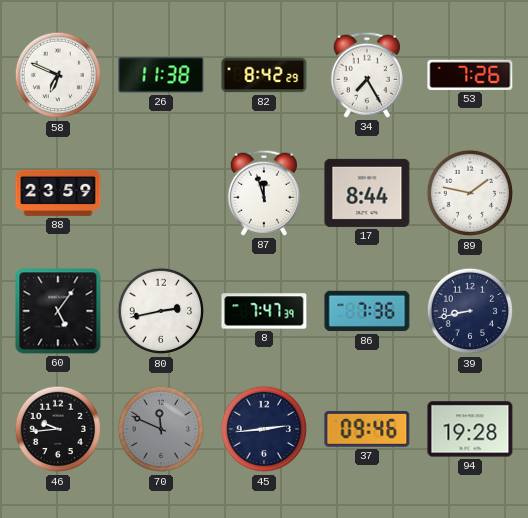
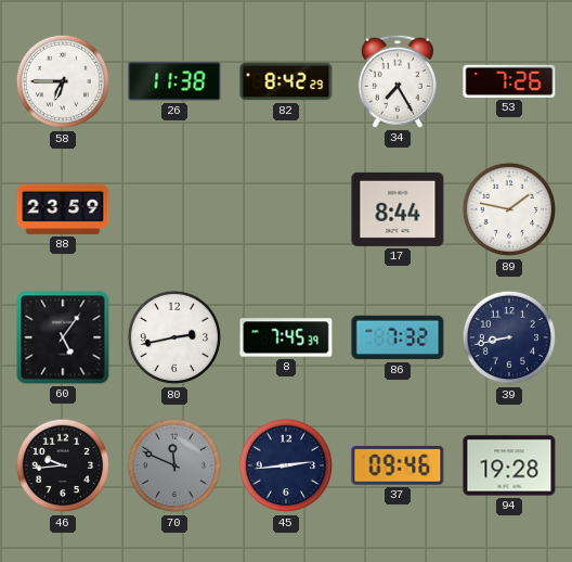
58: 6:49 -> 6:45
87: 11:57 -> none
8: 7:47 -> 7:45
86: 7:36 -> 7:32
